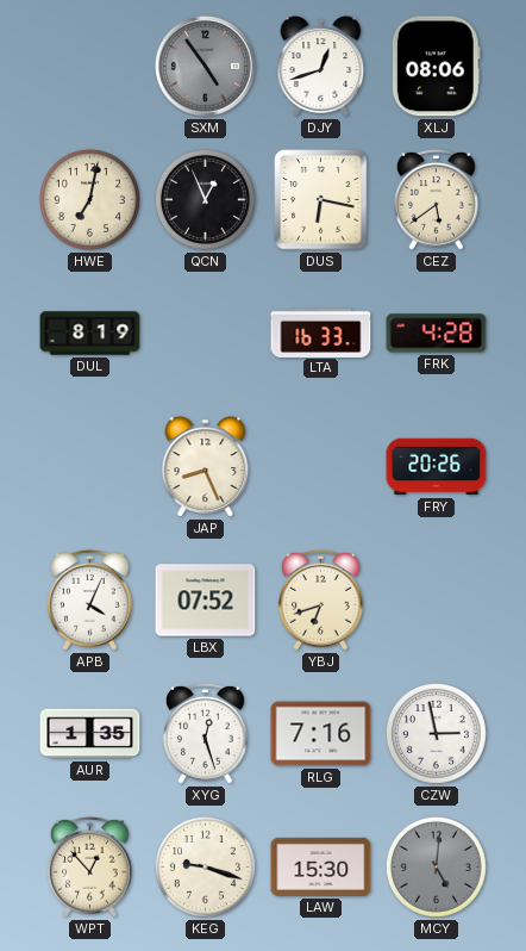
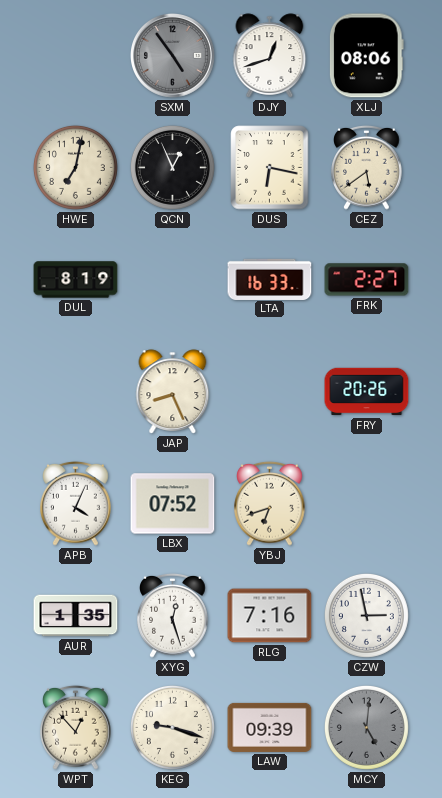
FRK: 4:28 -> 2:27
LAW: 15:30 -> 09:39
